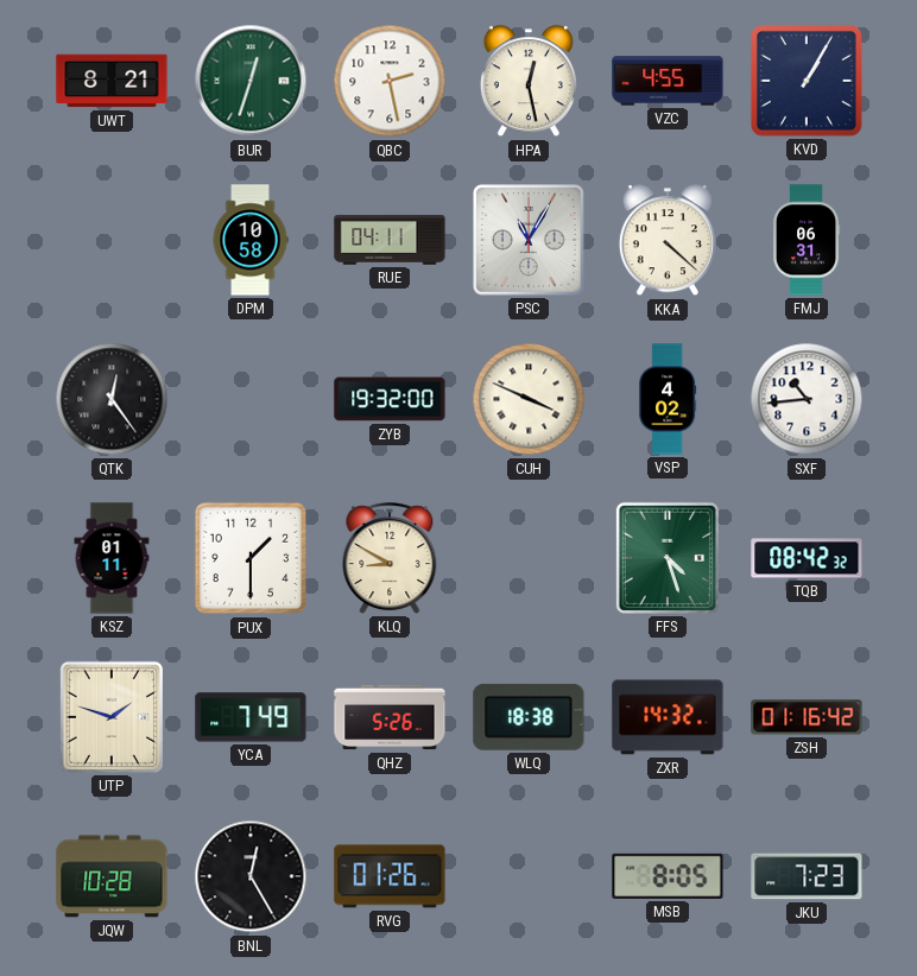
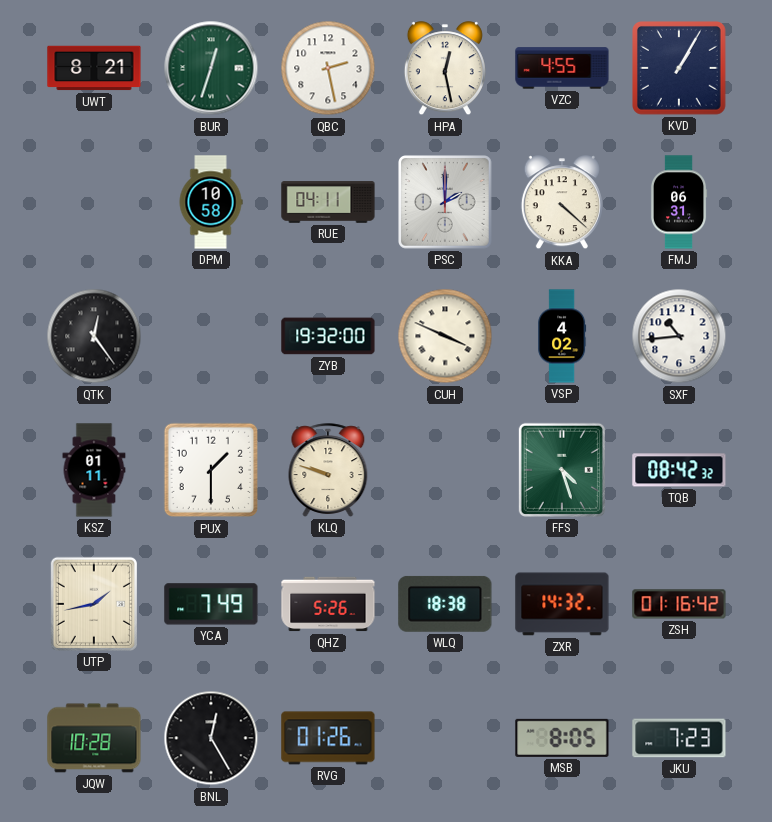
PSC: 11:05 -> 2:00
KLQ: 8:50 -> 9:48
UTP: 1:48 -> 1:43
